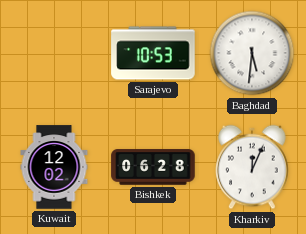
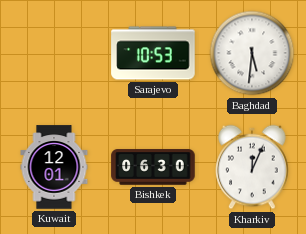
Kuwait: 12:02 -> 12:01
Bishkek: 06:28 -> 06:30
